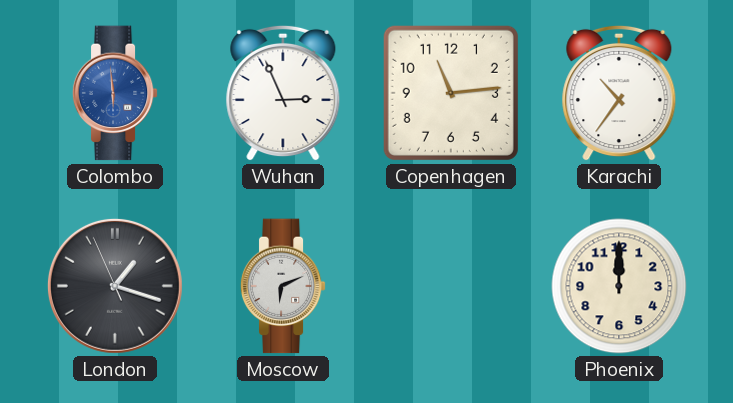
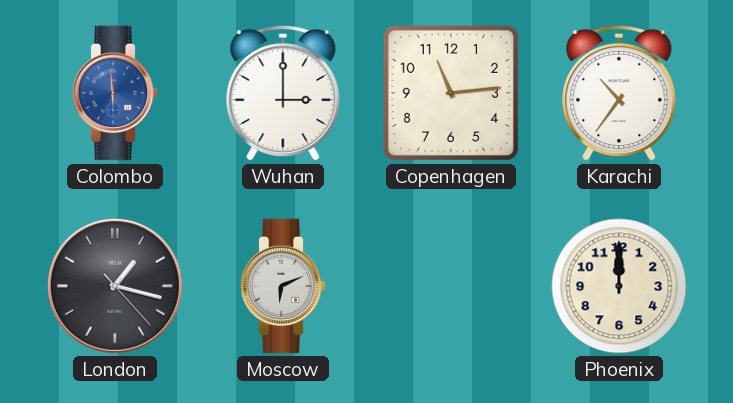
Wuhan: 2:56 -> 3:00
London: 1:17:56 -> 1:17:23
